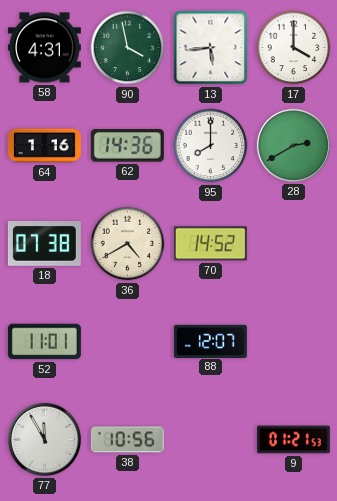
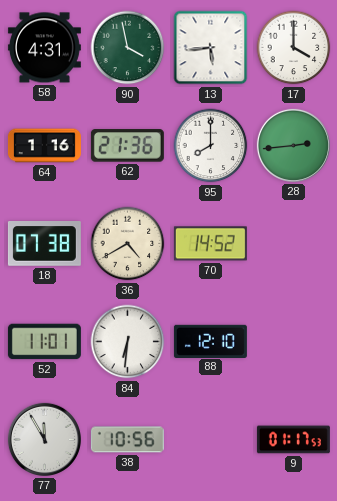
62: 14:36 -> 21:36
28: 2:40 -> 2:44
84: none -> 6:31
88: 12:07 -> 12:10
9: 01:21 -> 01:17
